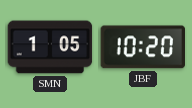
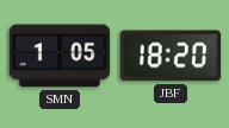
JBF: 10:20 -> 18:20
